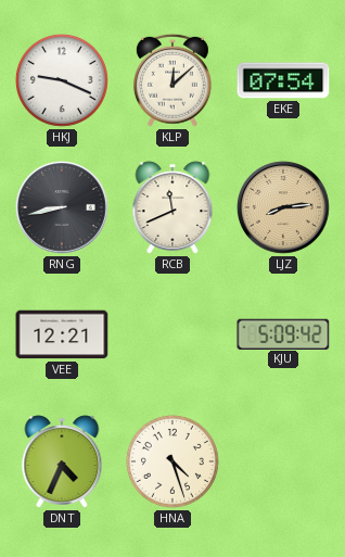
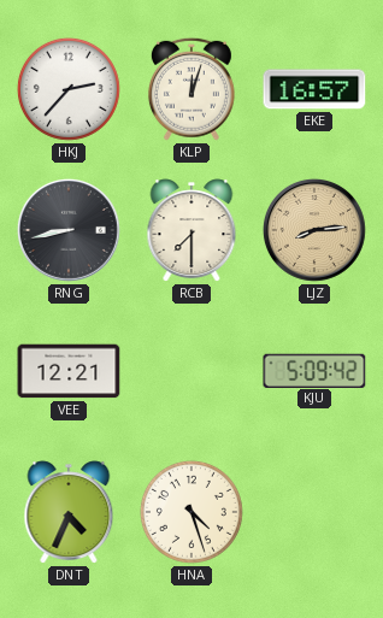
HKJ: 9:19 -> 2:37
KLP: 12:08 -> 12:03
EKE: 07:54 -> 16:57
RCB: 11:41 -> 7:30
